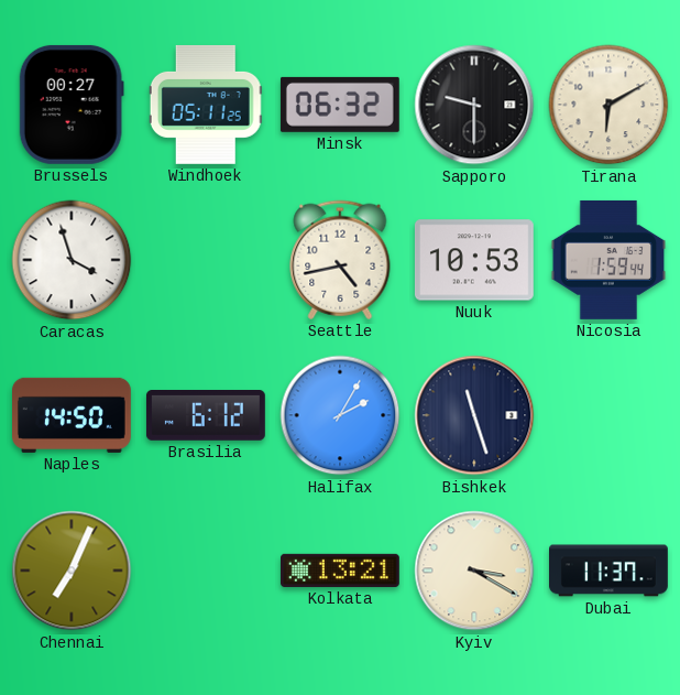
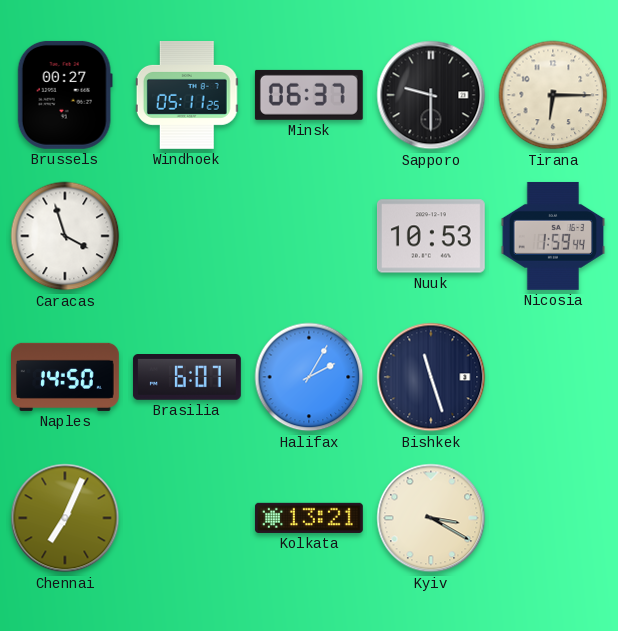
Minsk: 06:32 -> 06:37
Tirana: 6:10 -> 6:15
Seattle: 4:43 -> none
Brasilia: 6:12 -> 6:07
Dubai: 11:37 -> none
